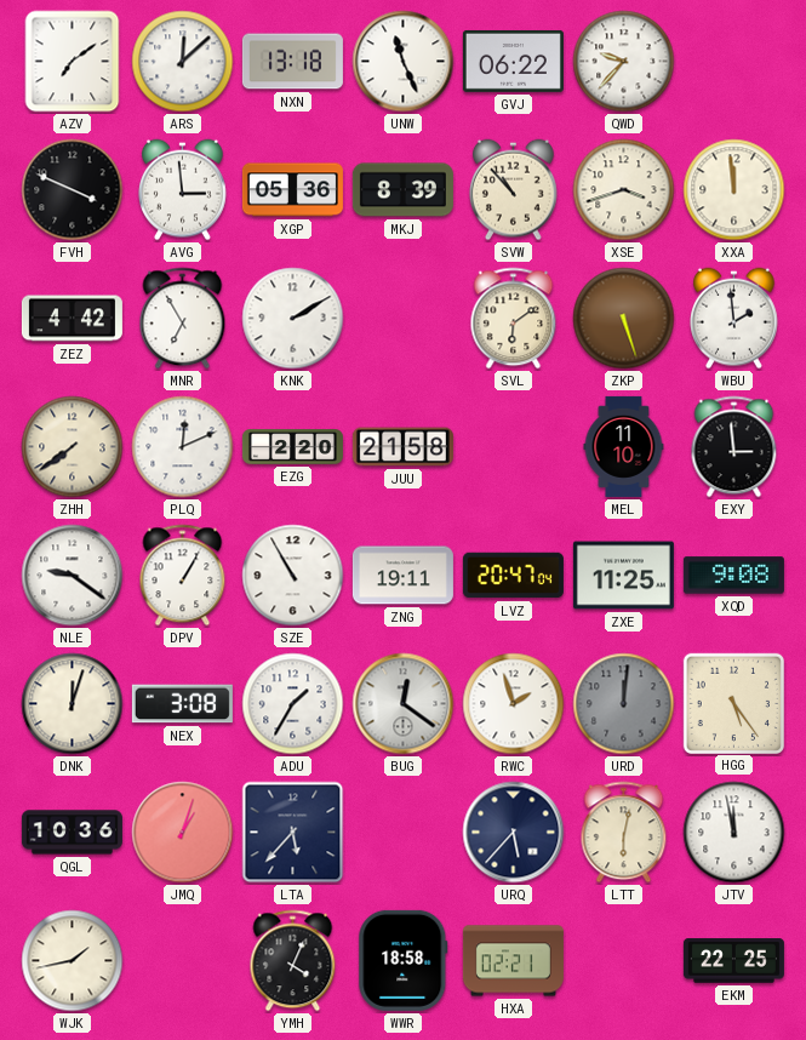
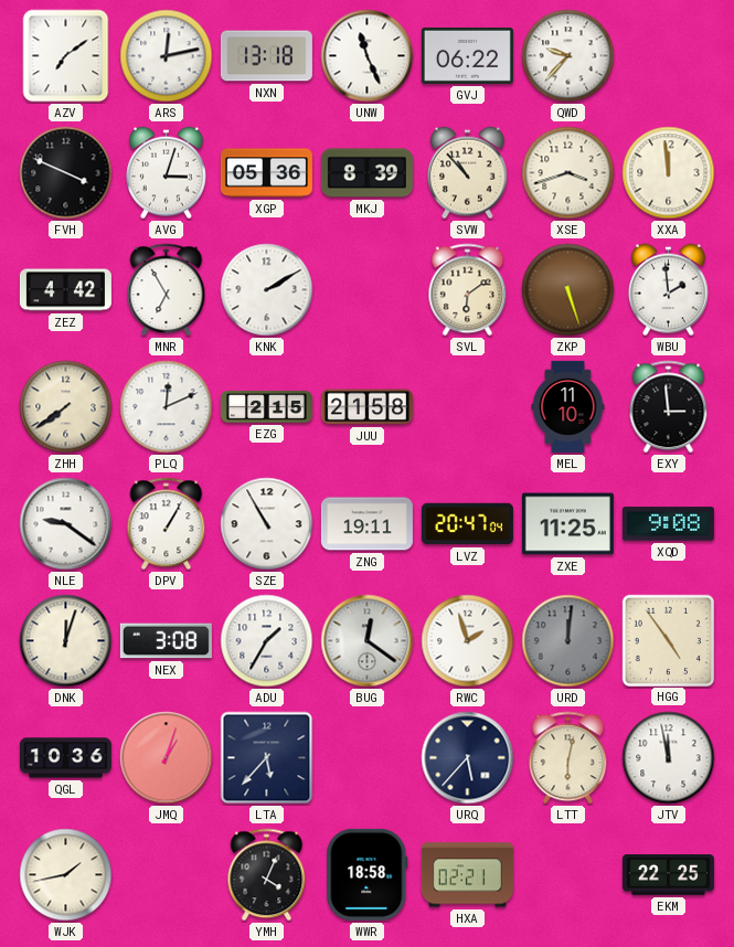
ARS: 12:08 -> 12:13
AVG: 2:59 -> 3:03
EZG: 2:20 -> 2:15
HGG: 5:24 -> 4:54
